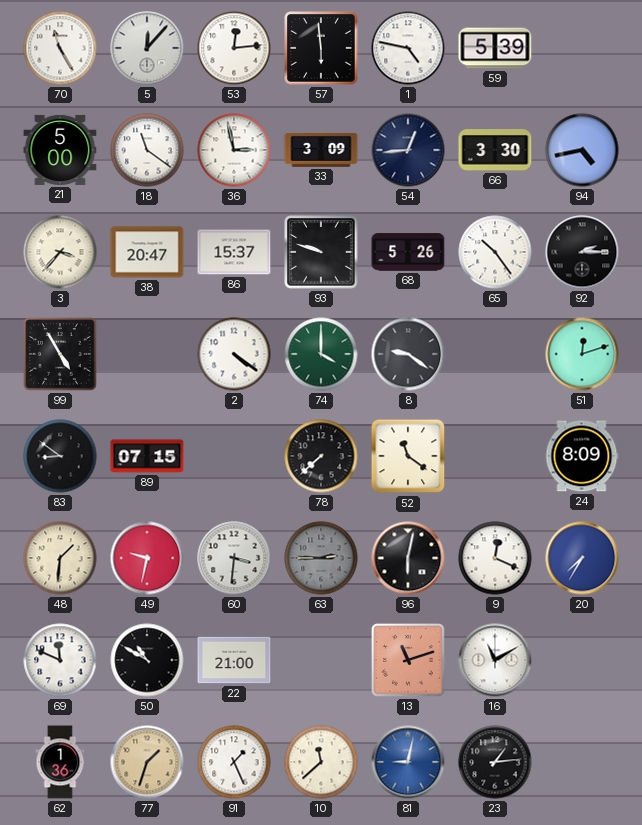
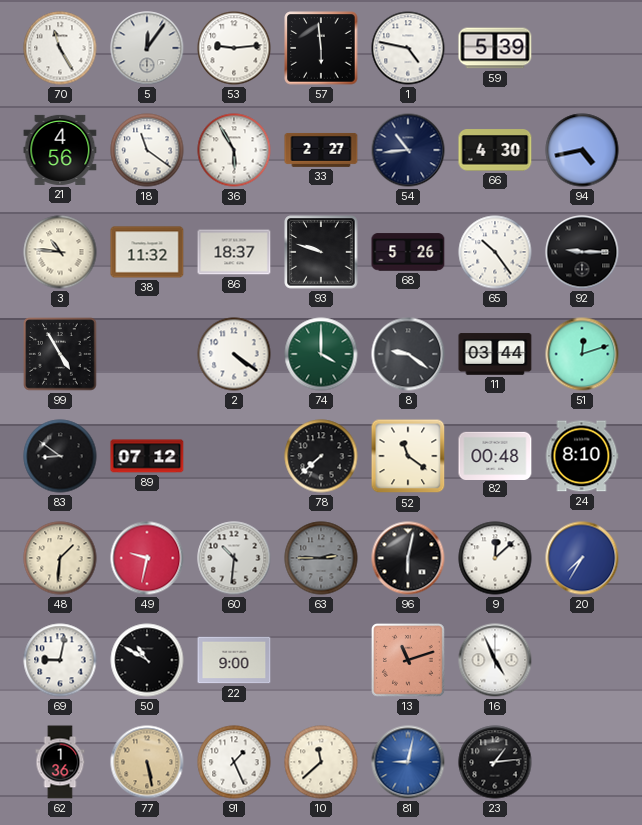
5: 12:07 -> 12:06
53: 12:14 -> 9:14
21: 5:00 -> 4:56
36: 2:58 -> 5:55
33: 3:09 -> 2:27
54: 12:44 -> 10:44
66: 3:30 -> 4:30
3: 3:37 -> 10:46
38: 20:47 -> 11:32
86: 15:37 -> 18:37
92: 2:15 -> 9:15
11: none -> 03:44
89: 07:15 -> 07:12
82: none -> 00:48
24: 8:09 -> 8:10
60: 3:31 -> 10:31
9: 12:19 -> 12:08
69: 11:49 -> 9:02
22: 21:00 -> 9:00
16: 11:10 -> 4:56
77: 1:33 -> 5:28
